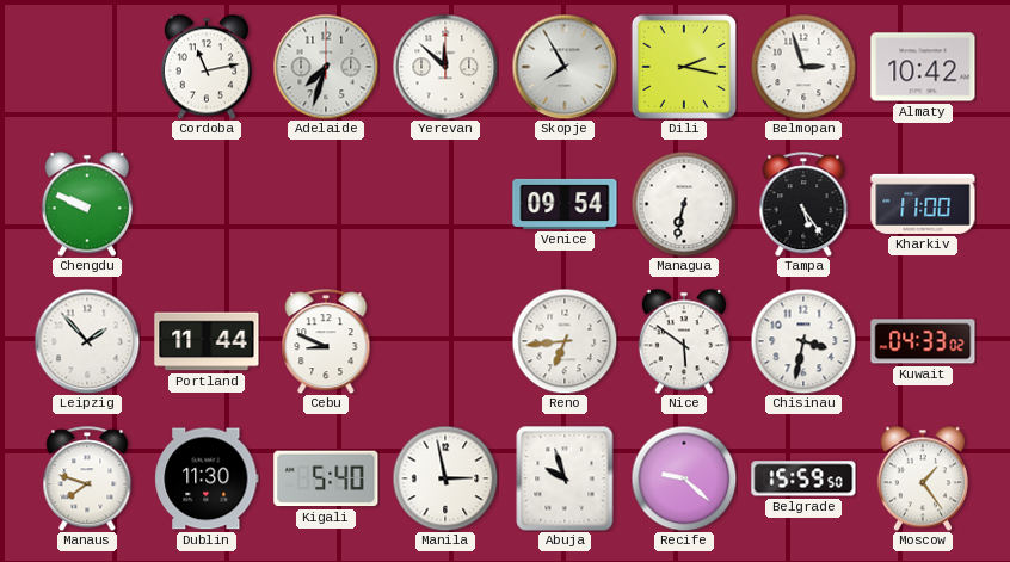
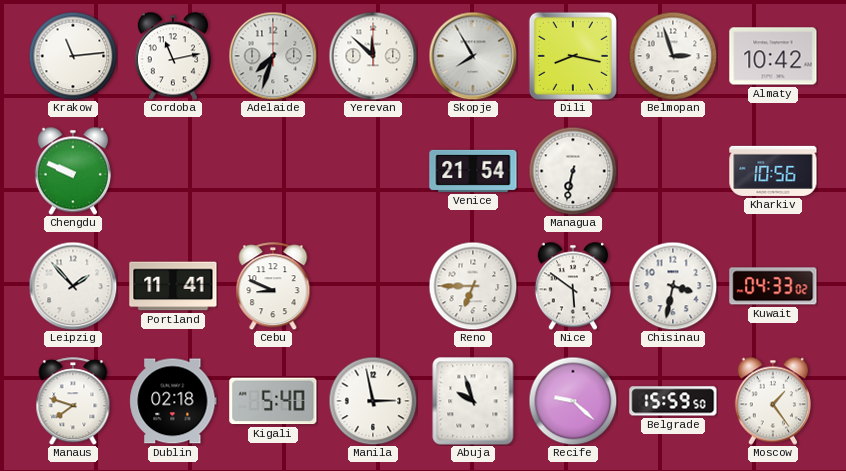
Krakow: none -> 11:14
Dili: 2:17 -> 8:17
Venice: 09:54 -> 21:54
Tampa: 5:24 -> none
Kharkiv: 11:00 -> 10:56
Portland: 11:44 -> 11:41
Reno: 6:44 -> 6:45
Dublin: 11:30 -> 02:18
